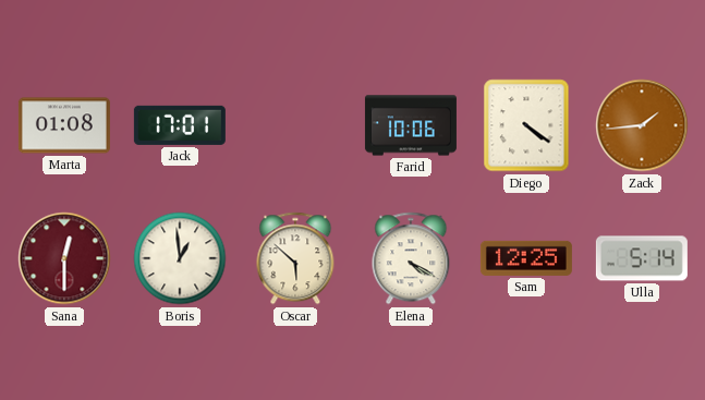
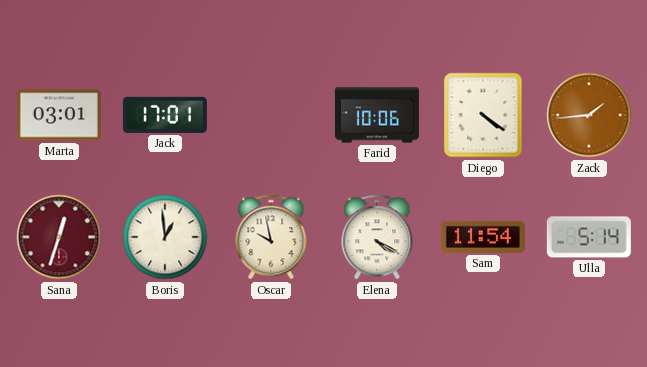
Marta: 01:08 -> 03:01
Sana: 12:30 -> 12:33
Oscar: 5:52 -> 9:58
Sam: 12:25 -> 11:54
